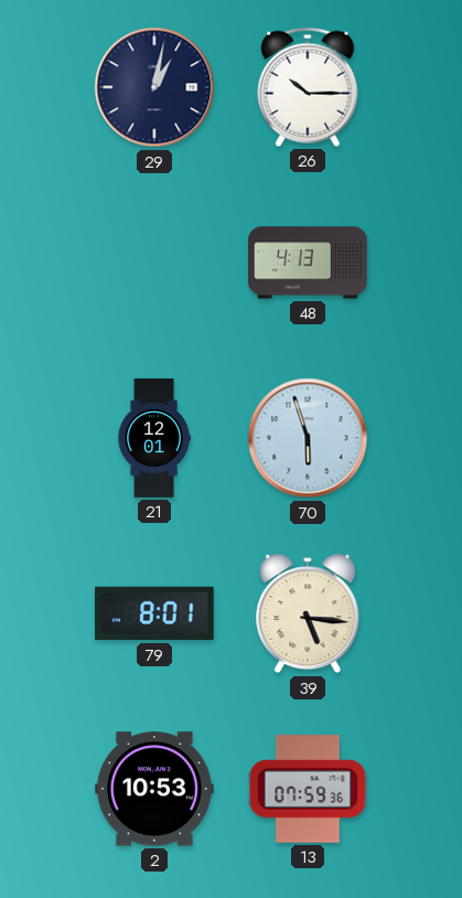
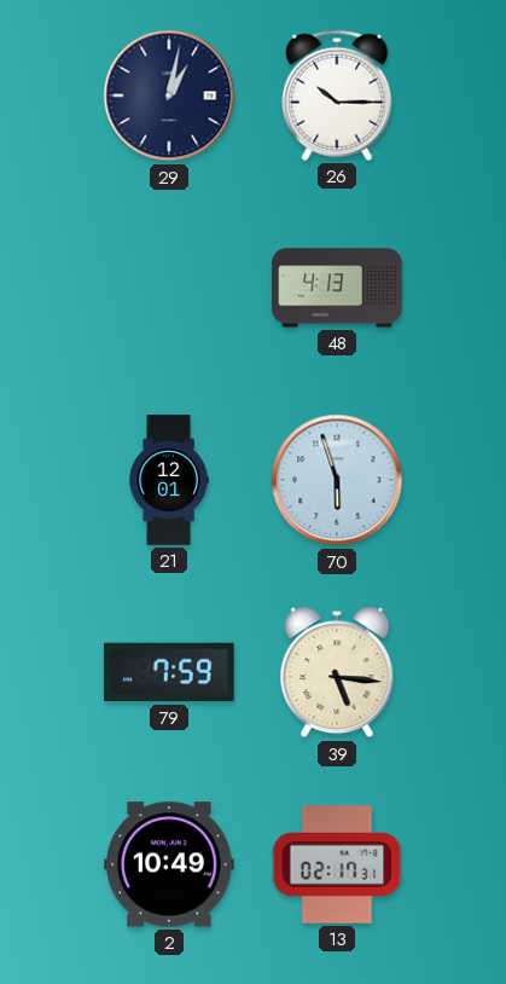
79: 8:01 -> 7:59
2: 10:53 -> 10:49
13: 07:59 -> 02:17
